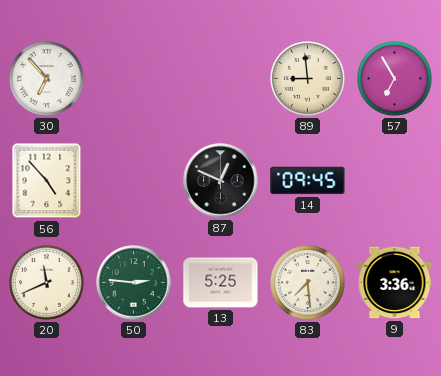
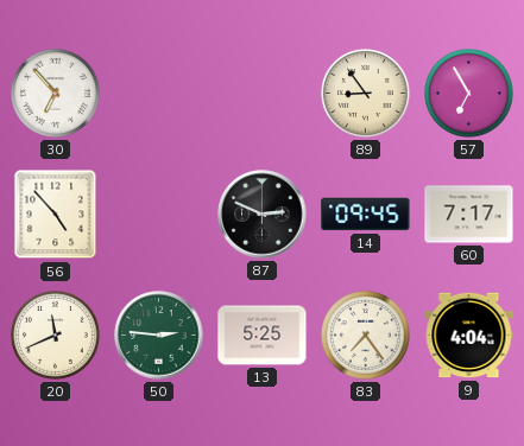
89: 8:59 -> 8:54
87: 12:49 -> 2:49
60: none -> 7:17
83: 7:29 -> 7:24
9: 3:36 -> 4:04
